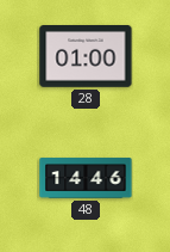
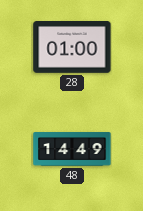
48: 14:46 -> 14:49
